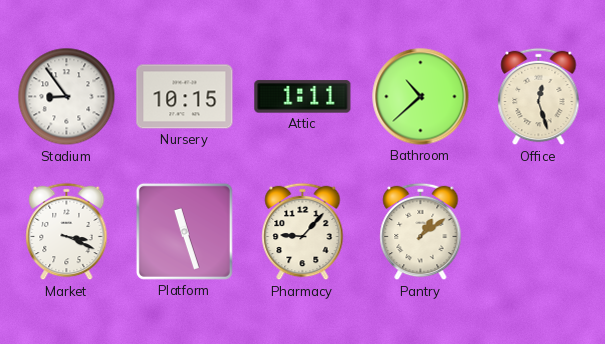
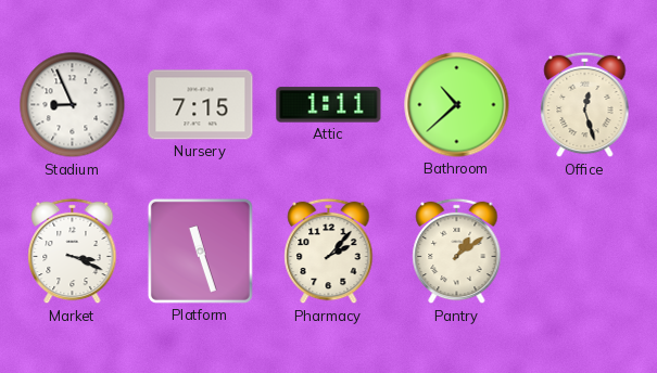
Stadium: 8:54 -> 8:56
Nursery: 10:15 -> 7:15
Pharmacy: 9:07 -> 2:07
